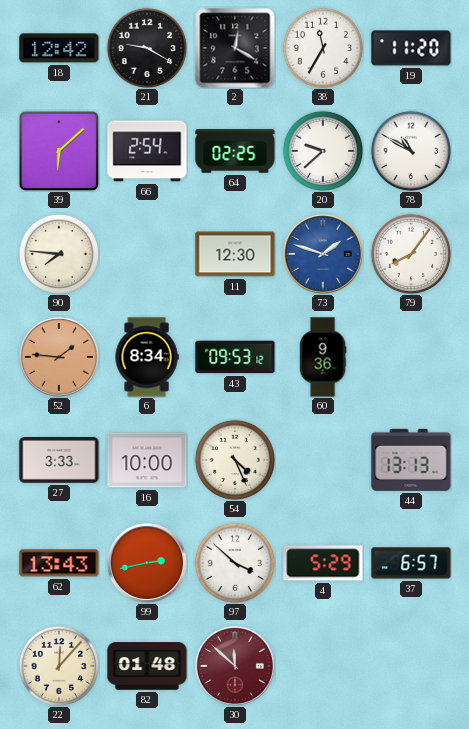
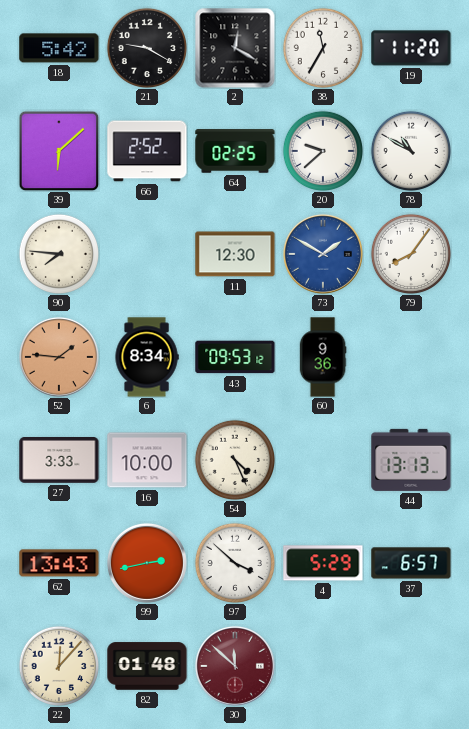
18: 12:42 -> 5:42
66: 2:54 -> 2:52
73: 1:48 -> 1:50
